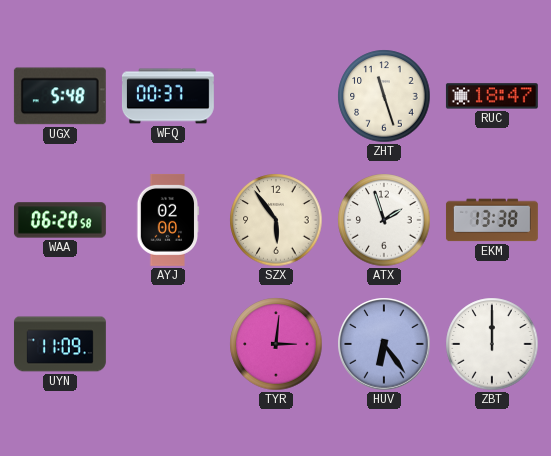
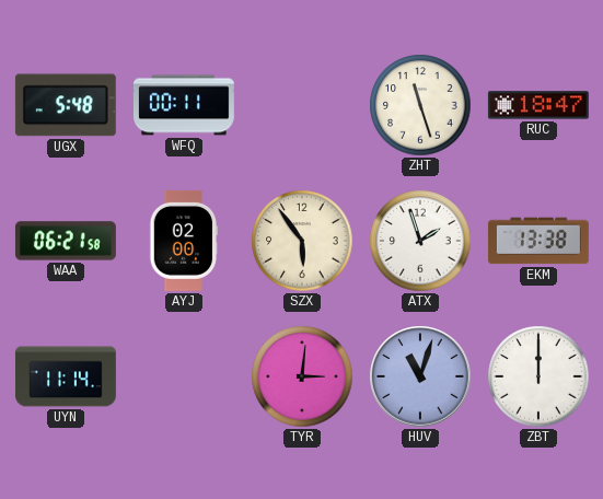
WFQ: 00:37 -> 00:11
WAA: 06:20 -> 06:21
UYN: 11:09 -> 11:14
HUV: 6:24 -> 11:03
